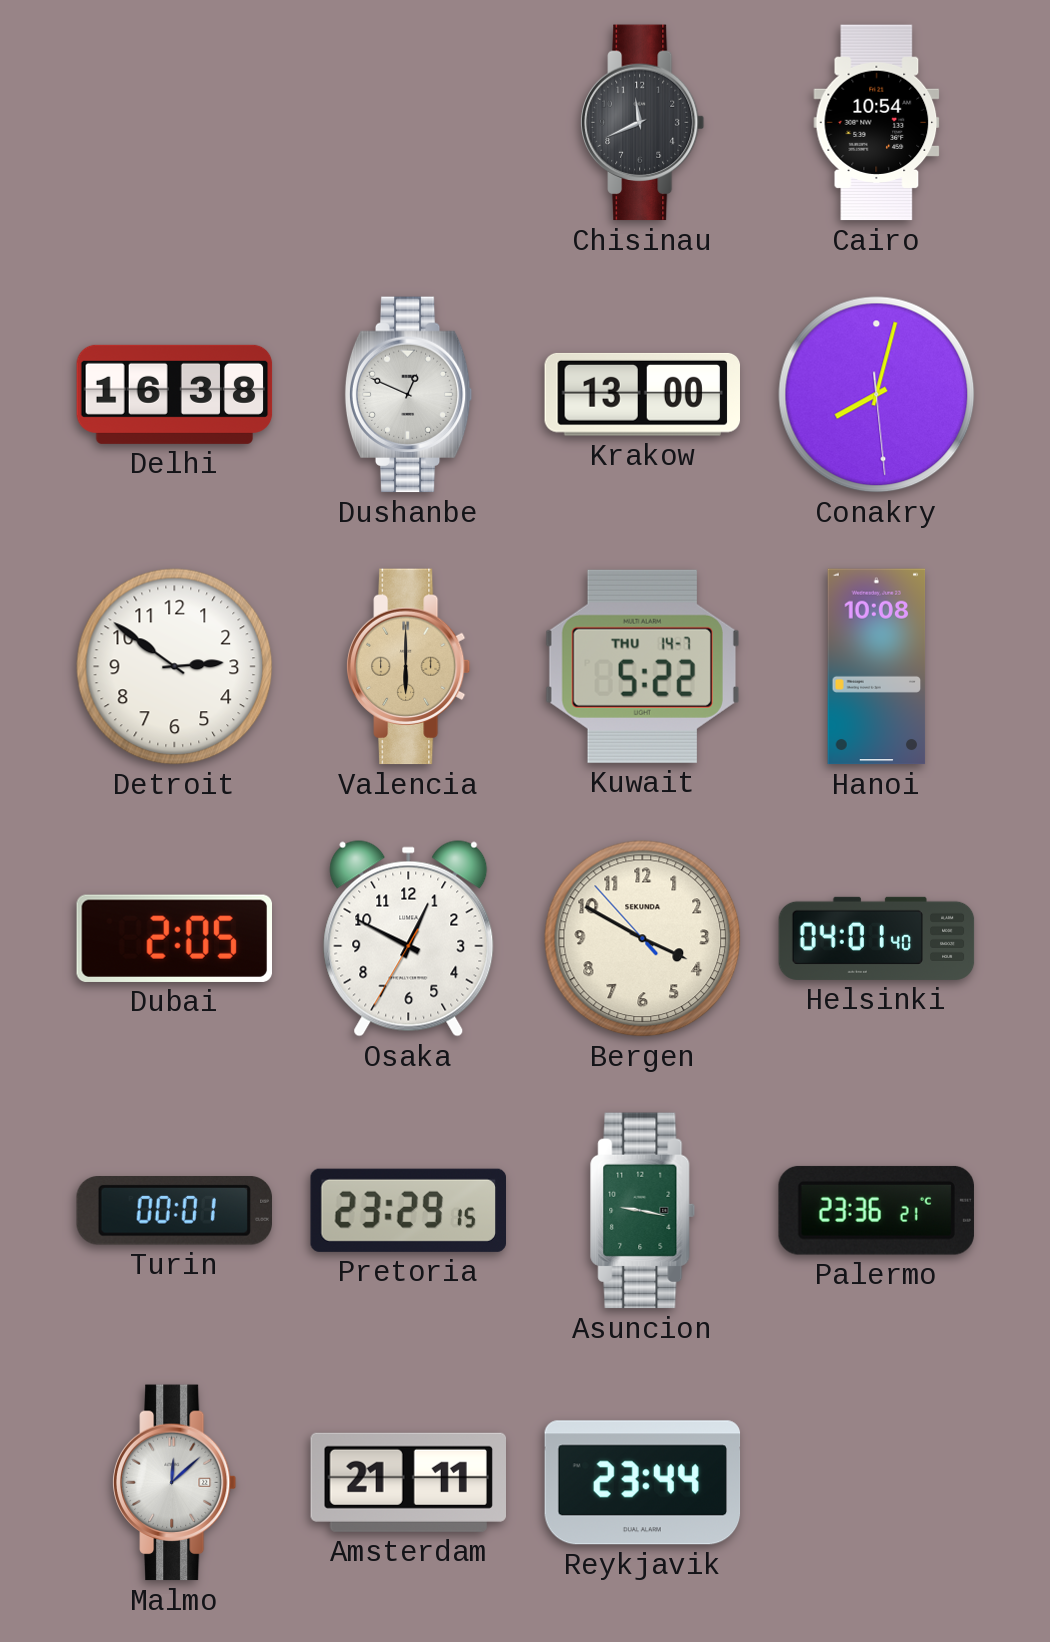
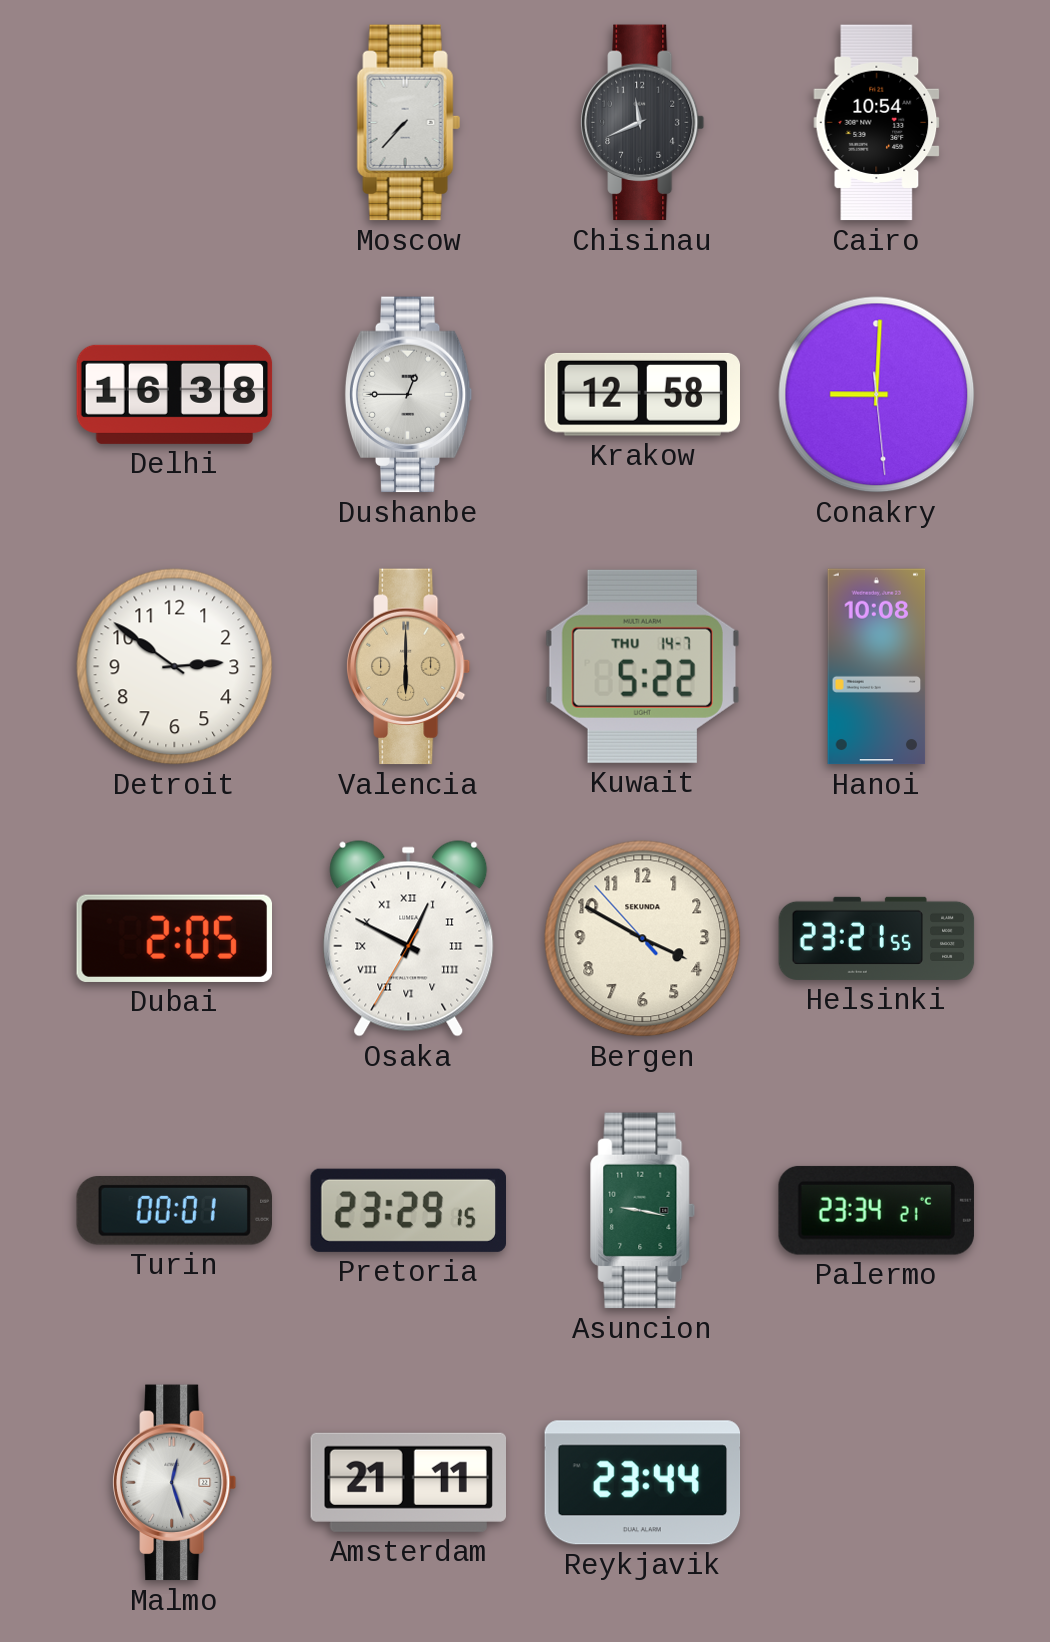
Moscow: none -> 7:37
Dushanbe: 12:49 -> 12:45
Krakow: 13:00 -> 12:58
Conakry: 8:02 -> 9:00
Osaka numerals: Arabic -> Roman
Helsinki: 04:01 -> 23:21
Palermo: 23:36 -> 23:34
Malmo: 12:08 -> 12:27
